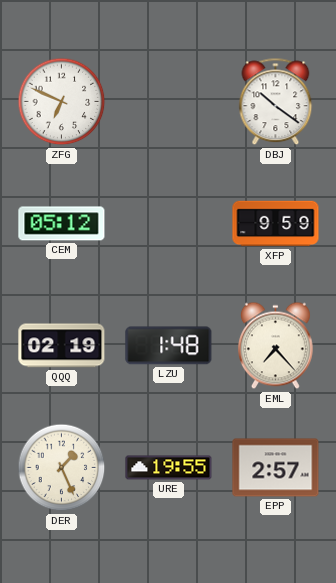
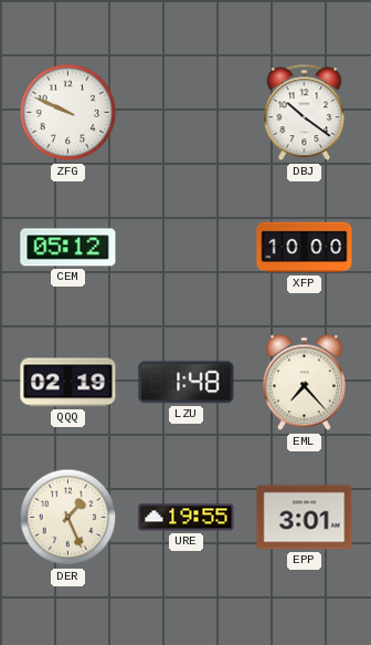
ZFG: 6:49 -> 9:49
XFP: 9:59 -> 10:00
EPP: 2:57 -> 3:01
